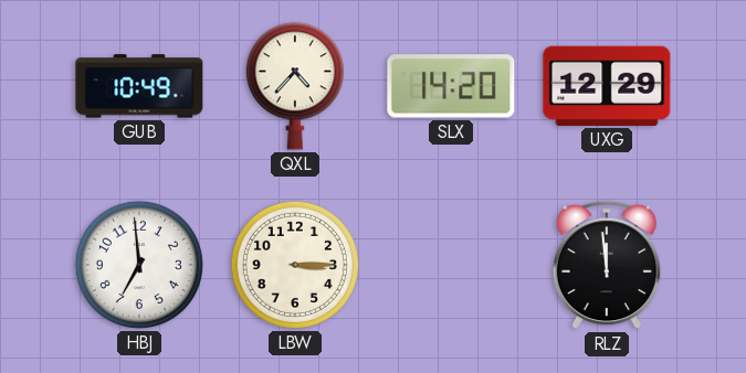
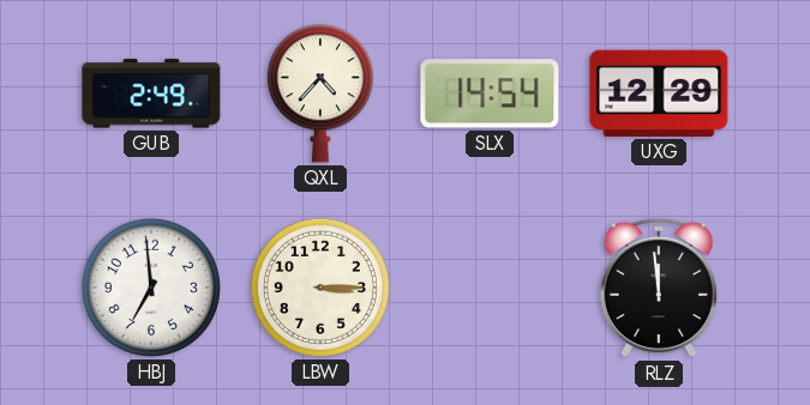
GUB: 10:49 -> 2:49
SLX: 14:20 -> 14:54
